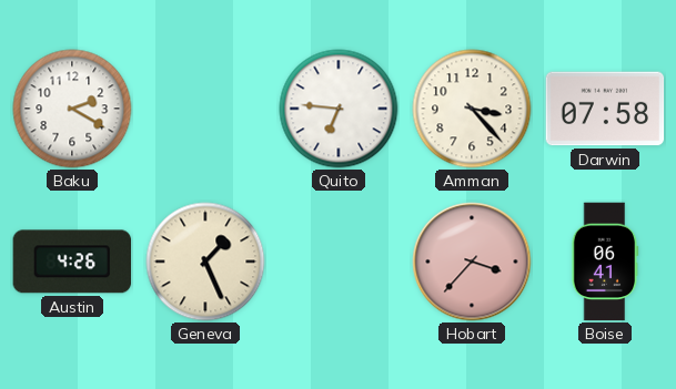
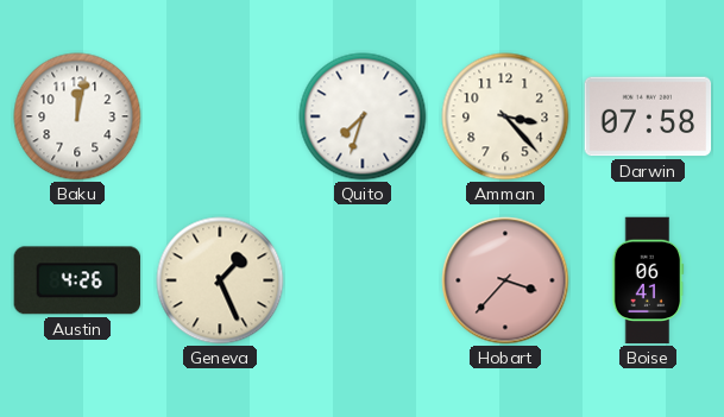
Baku: 2:20 -> 12:02
Quito: 6:46 -> 7:33
